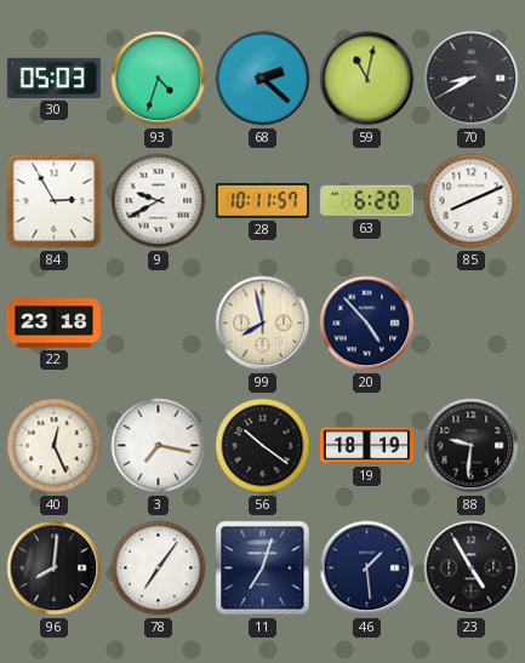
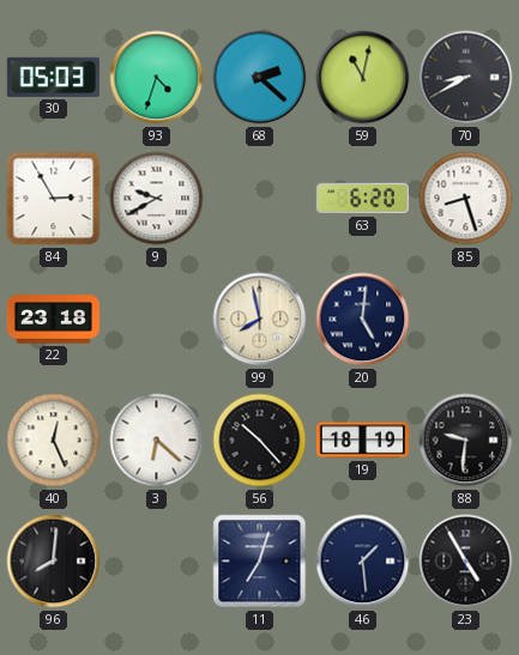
28: 10:11 -> none
85: 8:11 -> 8:27
20: 4:53 -> 5:01
3: 7:17 -> 6:22
56: 10:21 -> 10:23
78: 7:06 -> none
